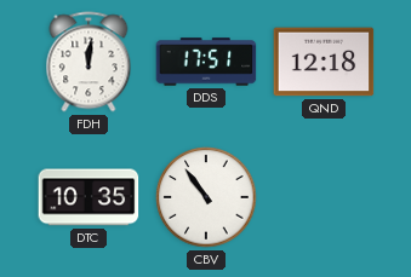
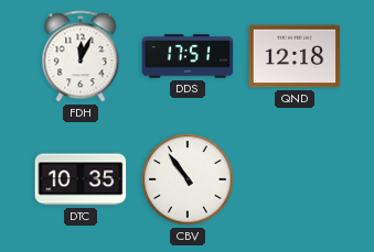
FDH: 12:01 -> 12:04
